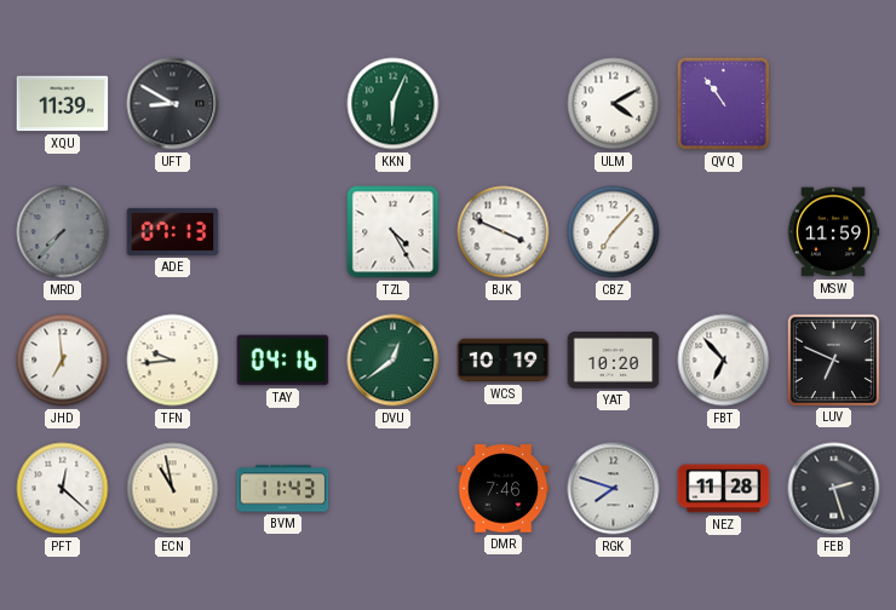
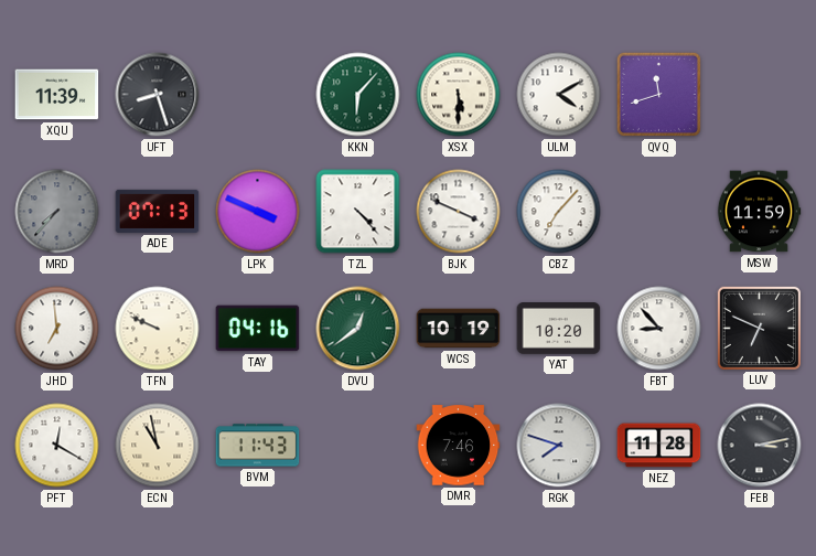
UFT: 8:50 -> 8:27
KKN: 6:04 -> 6:07
XSX: none -> 5:30
QVQ: 10:54 -> 11:42
LPK: none -> 3:49
TZL: 4:25 -> 4:23
TFN: 9:44 -> 9:49
FBT: 6:53 -> 8:53
PFT: 12:22 -> 12:20
FEB: 2:27 -> 3:13
